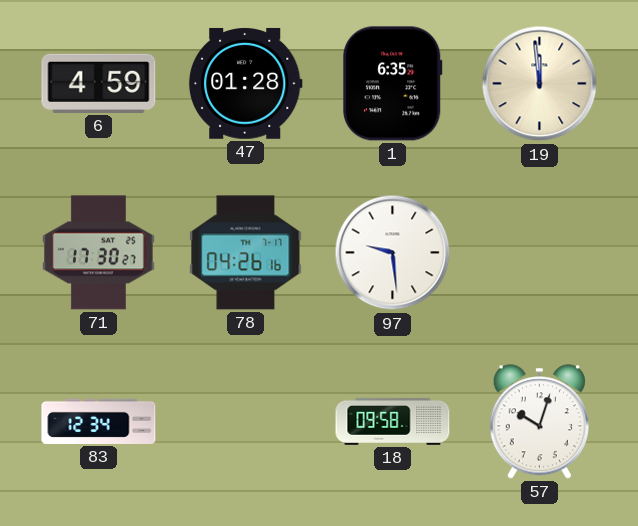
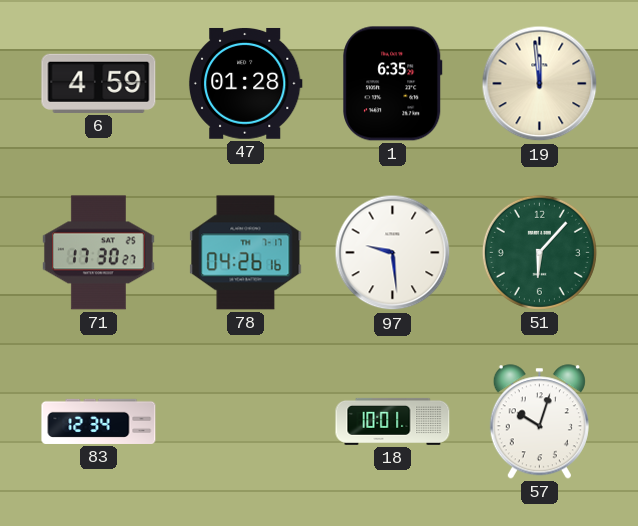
51: none -> 6:07
18: 09:58 -> 10:01
